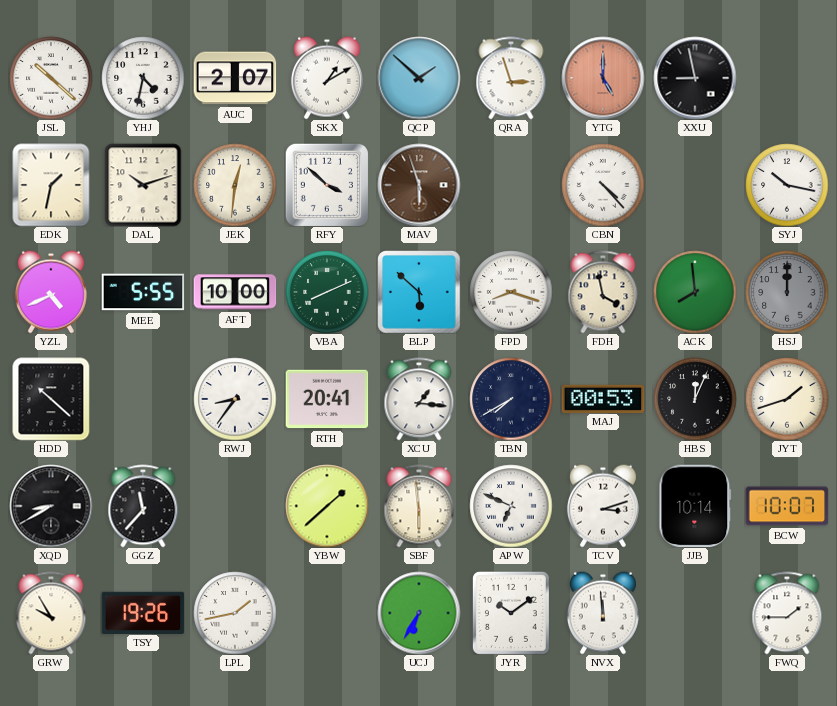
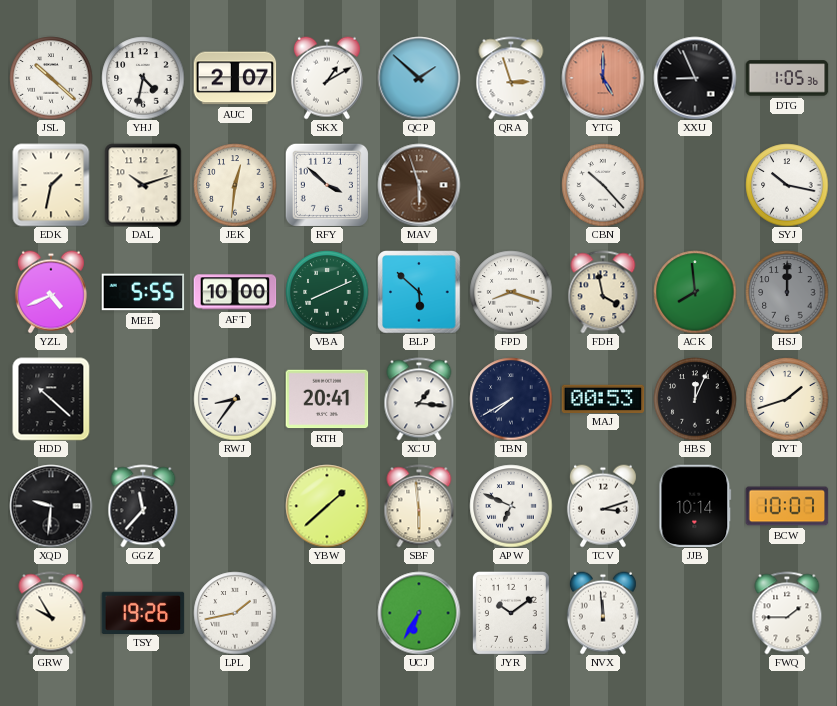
XXU: 8:58 -> 8:56
DTG: none -> 1:05
CBN: 4:23 -> 10:23
XQD: 8:40 -> 9:31
